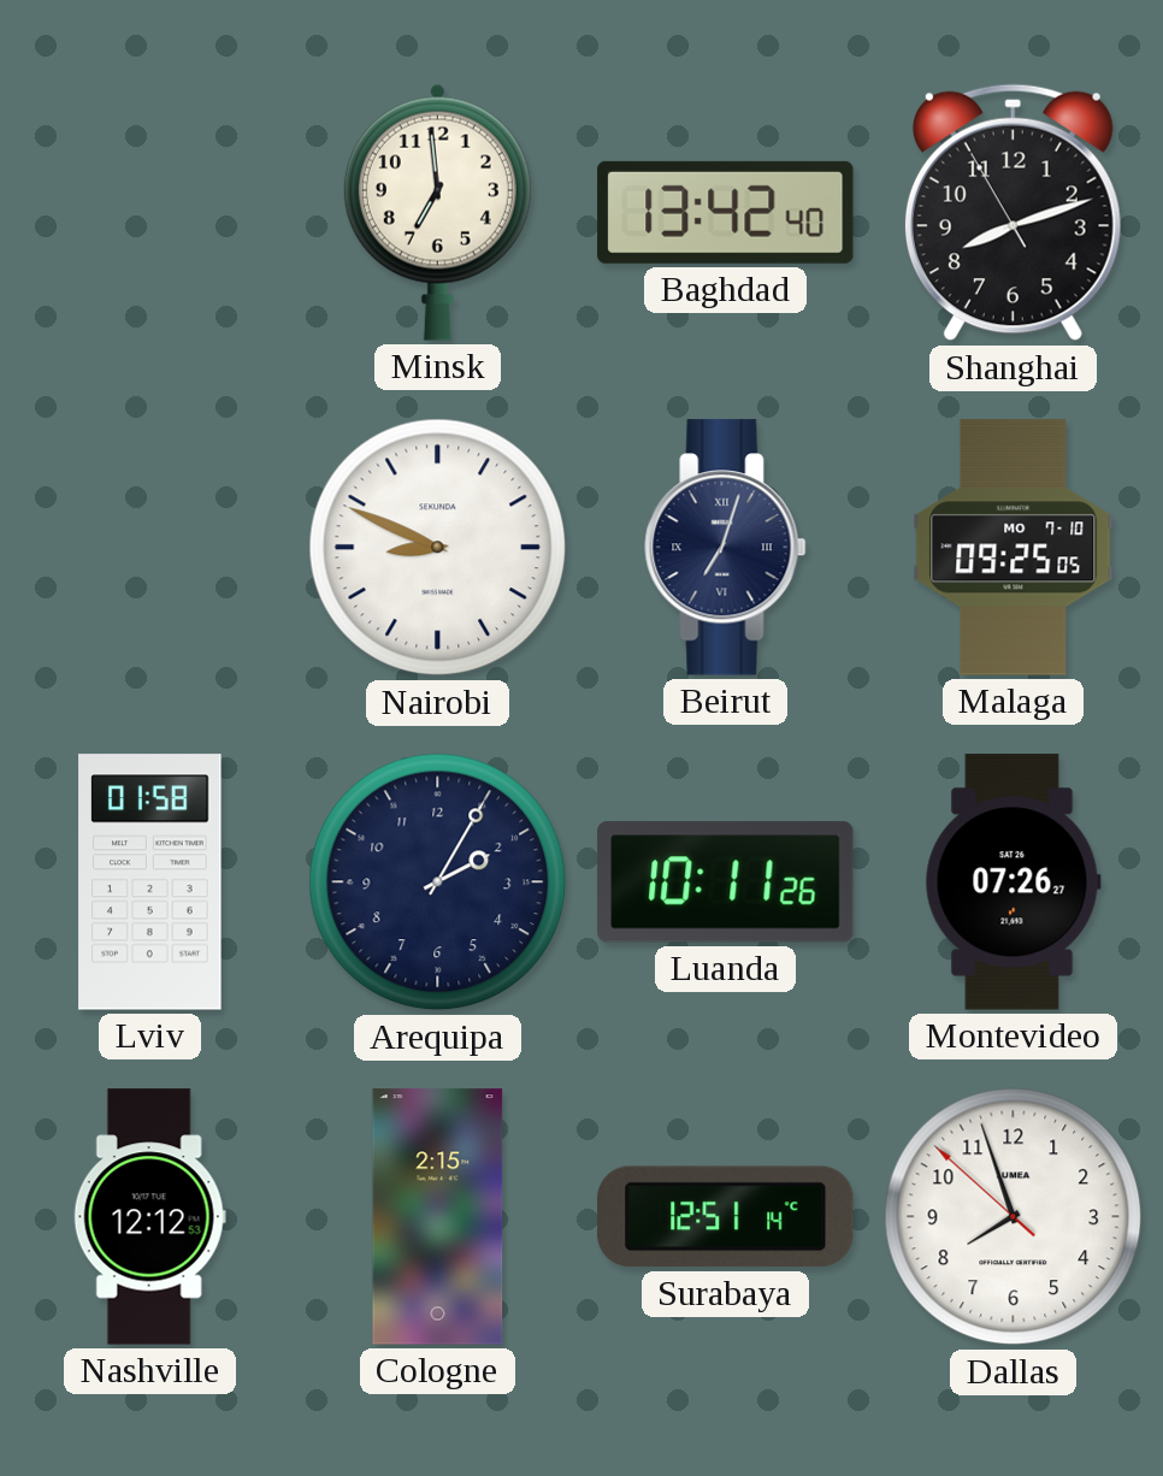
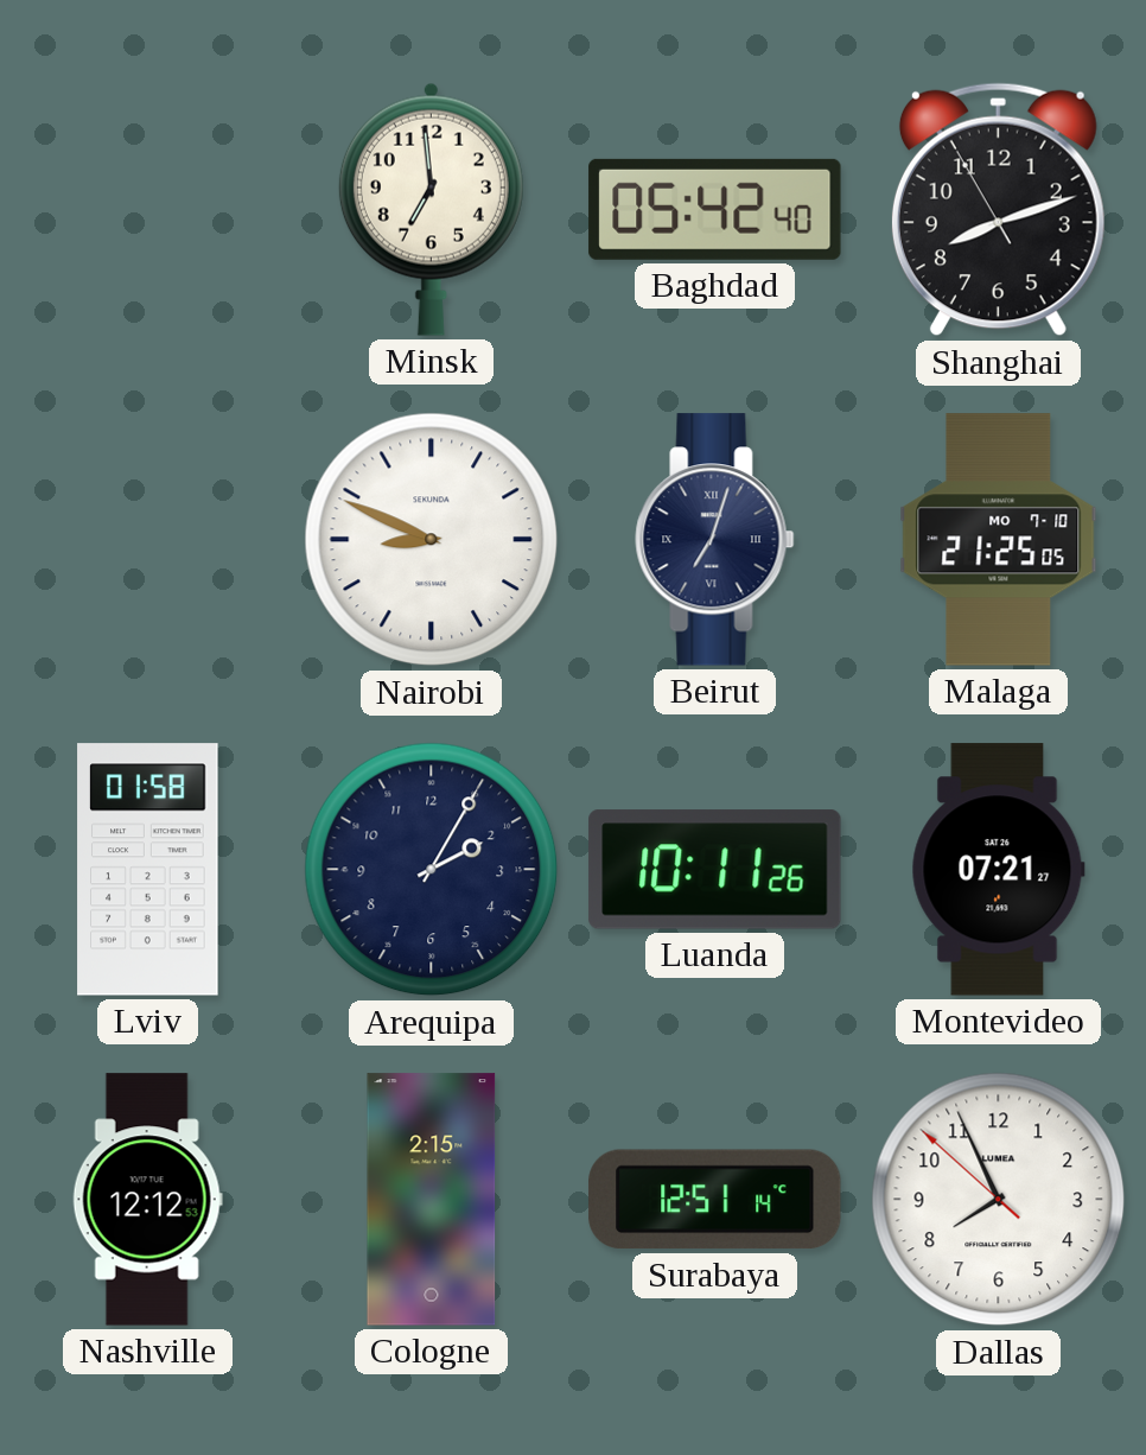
Baghdad: 13:42 -> 05:42
Malaga: 09:25 -> 21:25
Montevideo: 07:26 -> 07:21
Dallas: 7:56 -> 7:55
